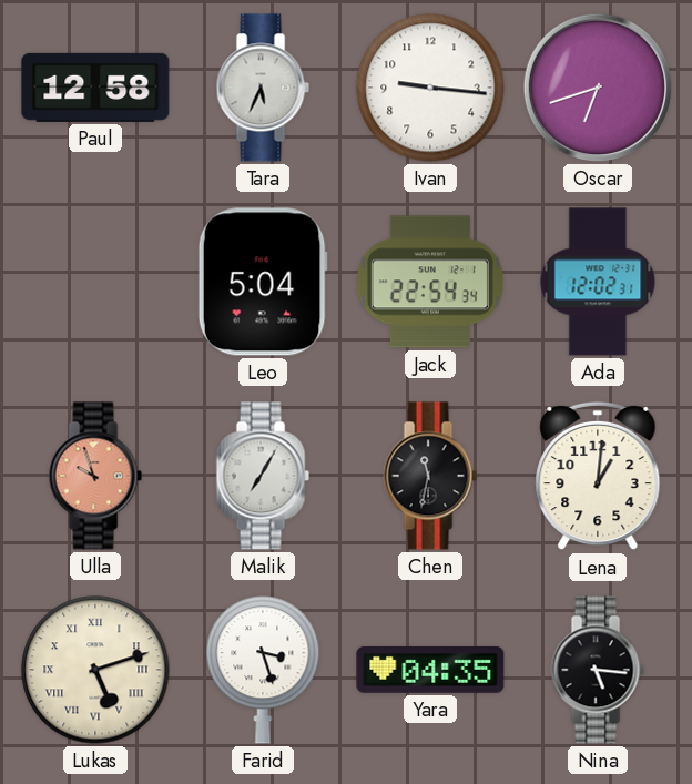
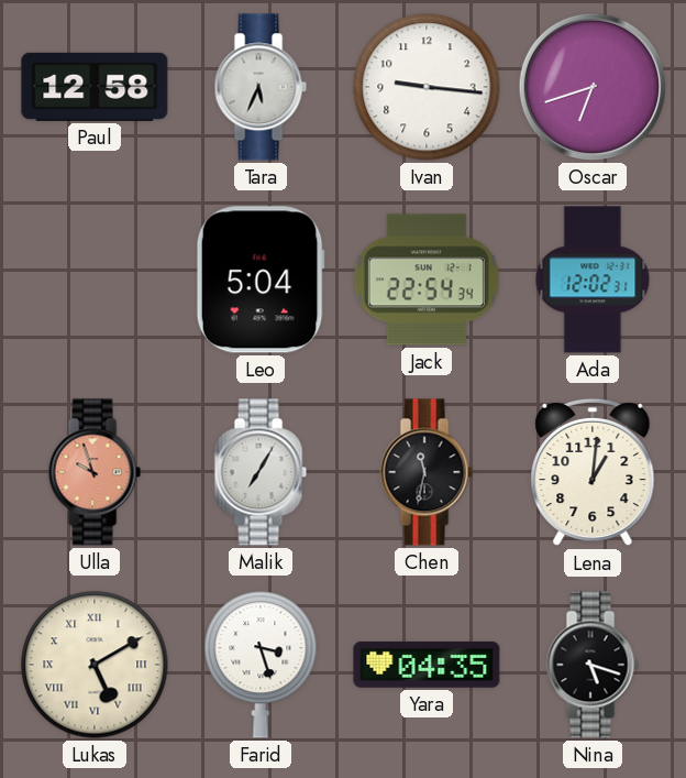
Lukas: 5:12 -> 5:10
Nina: 5:16 -> 5:18
